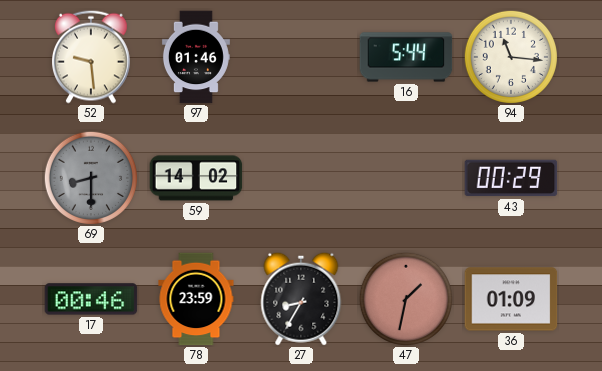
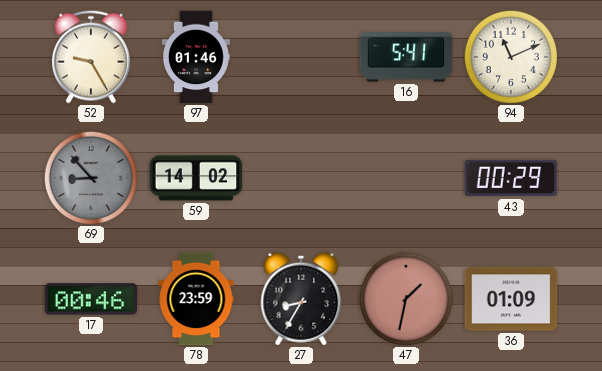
52: 9:29 -> 9:25
16: 5:44 -> 5:41
94: 11:16 -> 11:11
69: 8:30 -> 8:53
